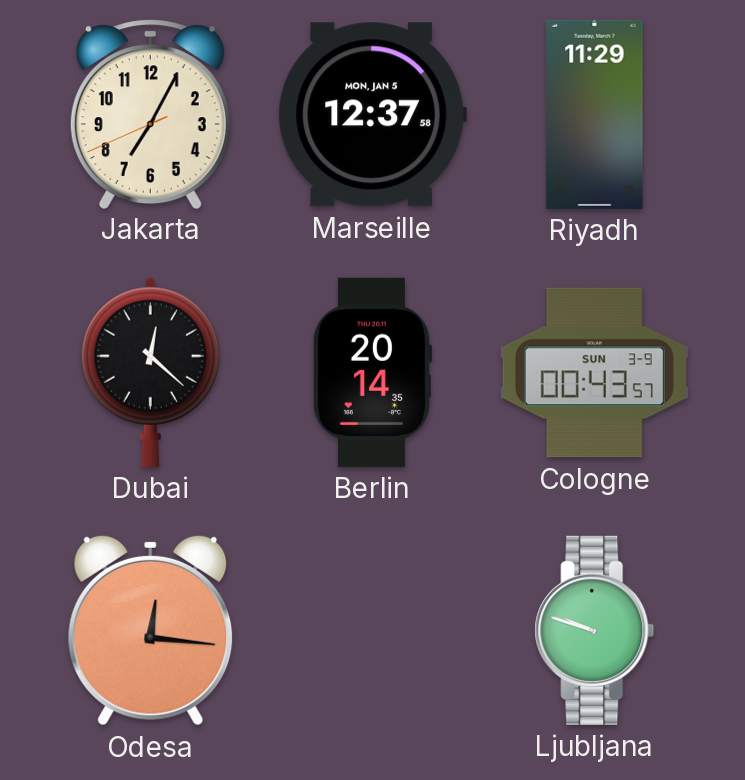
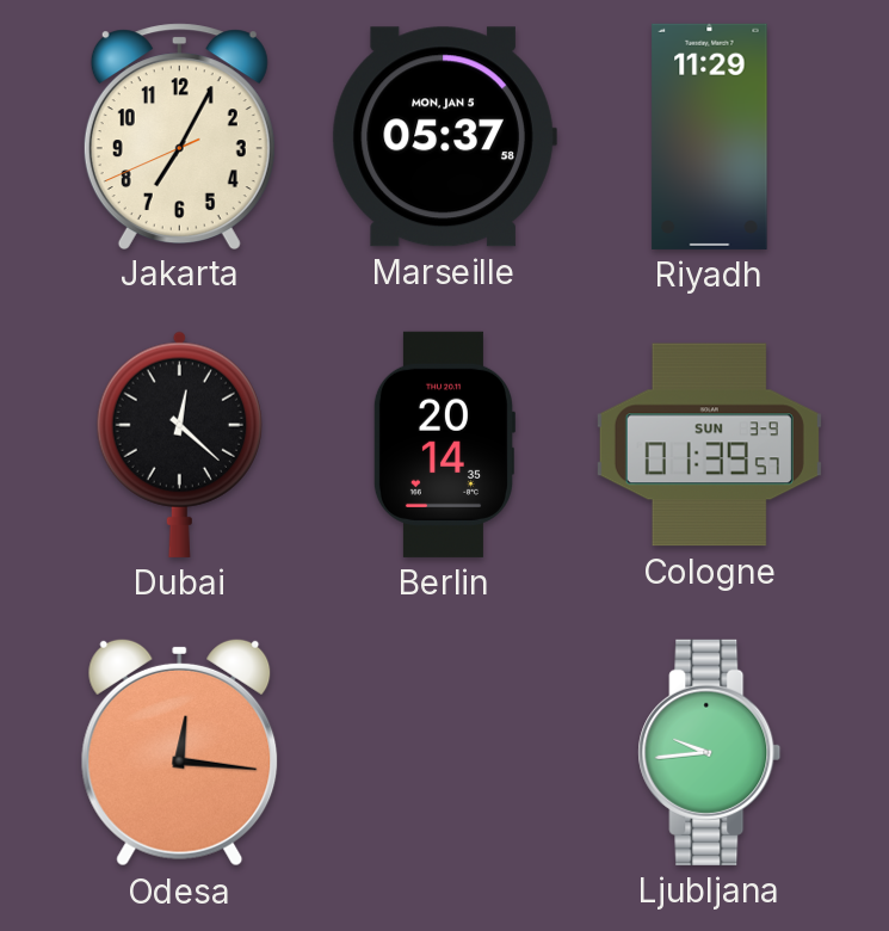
Marseille: 12:37 -> 05:37
Cologne: 00:43 -> 01:39
Ljubljana: 9:48 -> 9:44
